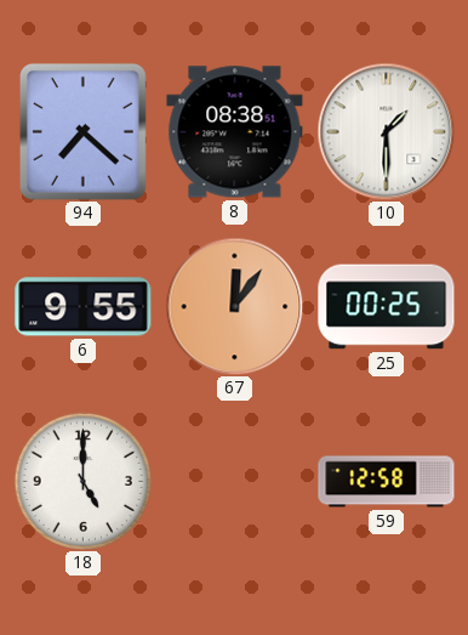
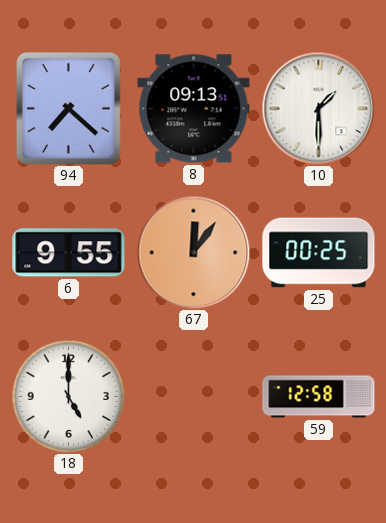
8: 08:38 -> 09:13
